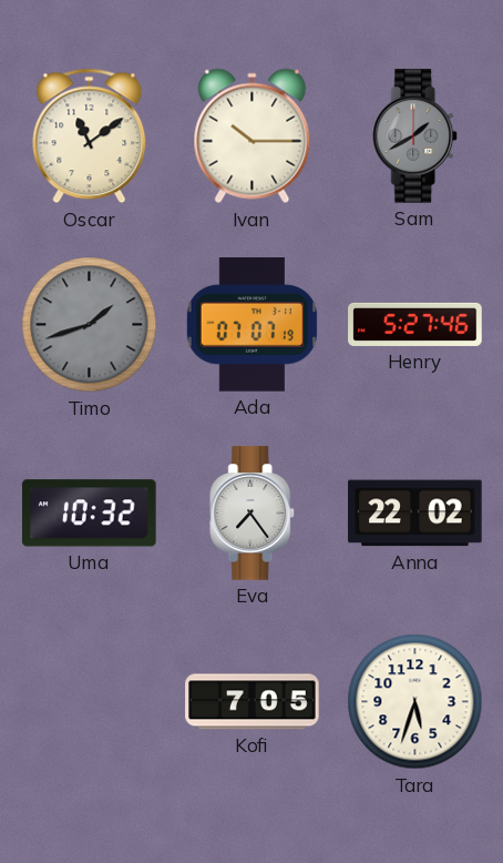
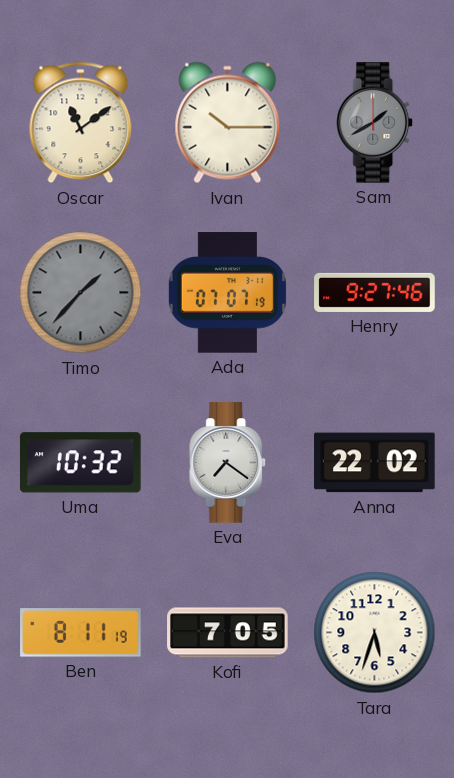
Timo: 1:42 -> 1:37
Henry: 5:27 -> 9:27
Eva: 7:24 -> 7:21
Ben: none -> 8:11
